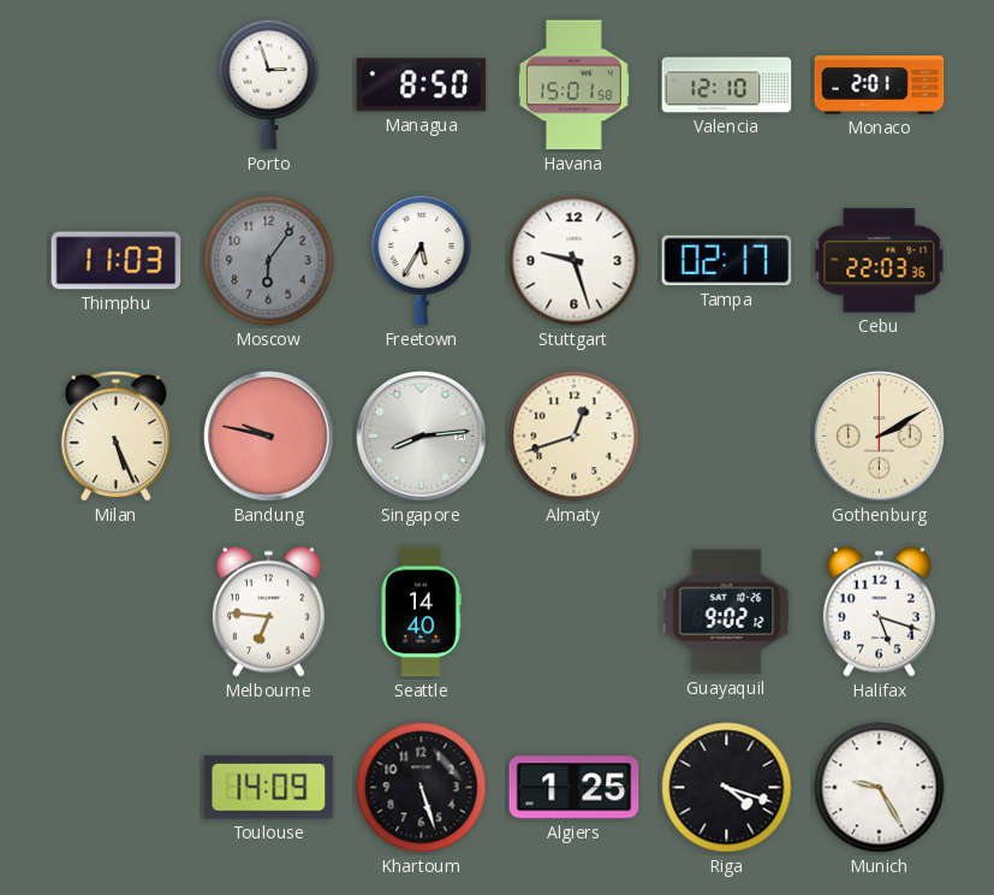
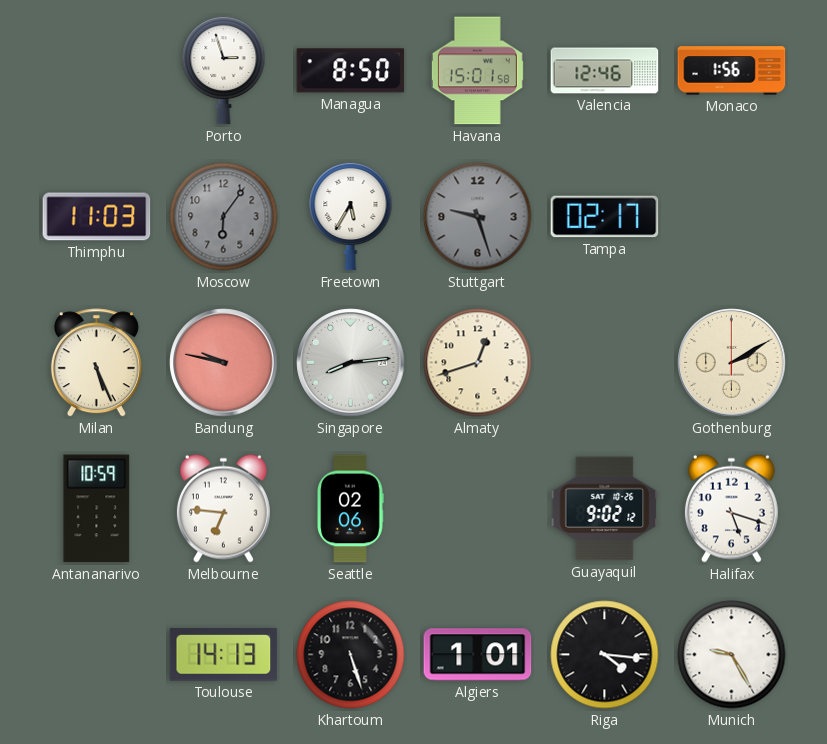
Valencia: 12:10 -> 12:46
Monaco: 2:01 -> 1:56
Stuttgart dial: white -> grey
Cebu: 22:03 -> none
Antananarivo: none -> 10:59
Seattle: 14:40 -> 02:06
Toulouse: 14:09 -> 14:13
Algiers: 1:25 -> 1:01
Riga: 4:18 -> 4:16
